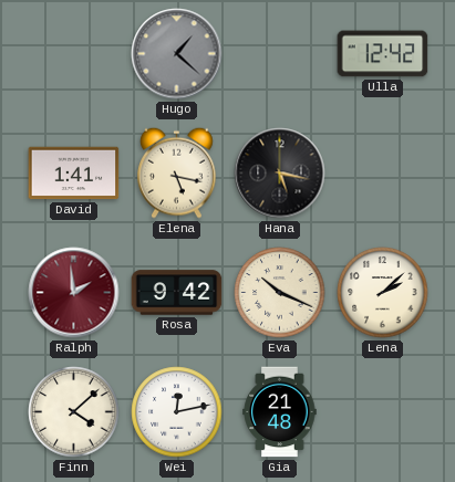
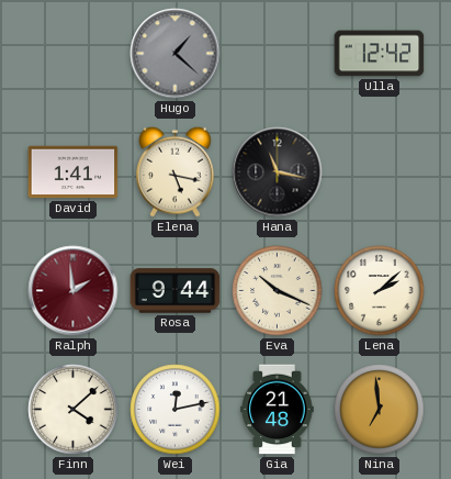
Hana: 5:17 -> 11:17
Rosa: 9:42 -> 9:44
Nina: none -> 6:59
